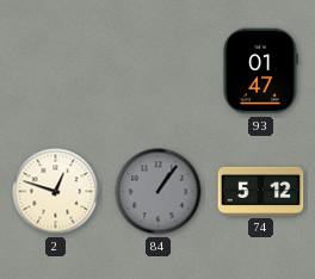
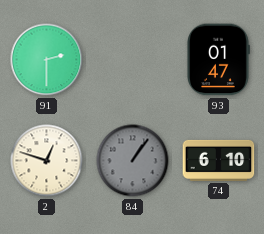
91: none -> 2:30
74: 5:12 -> 6:10
